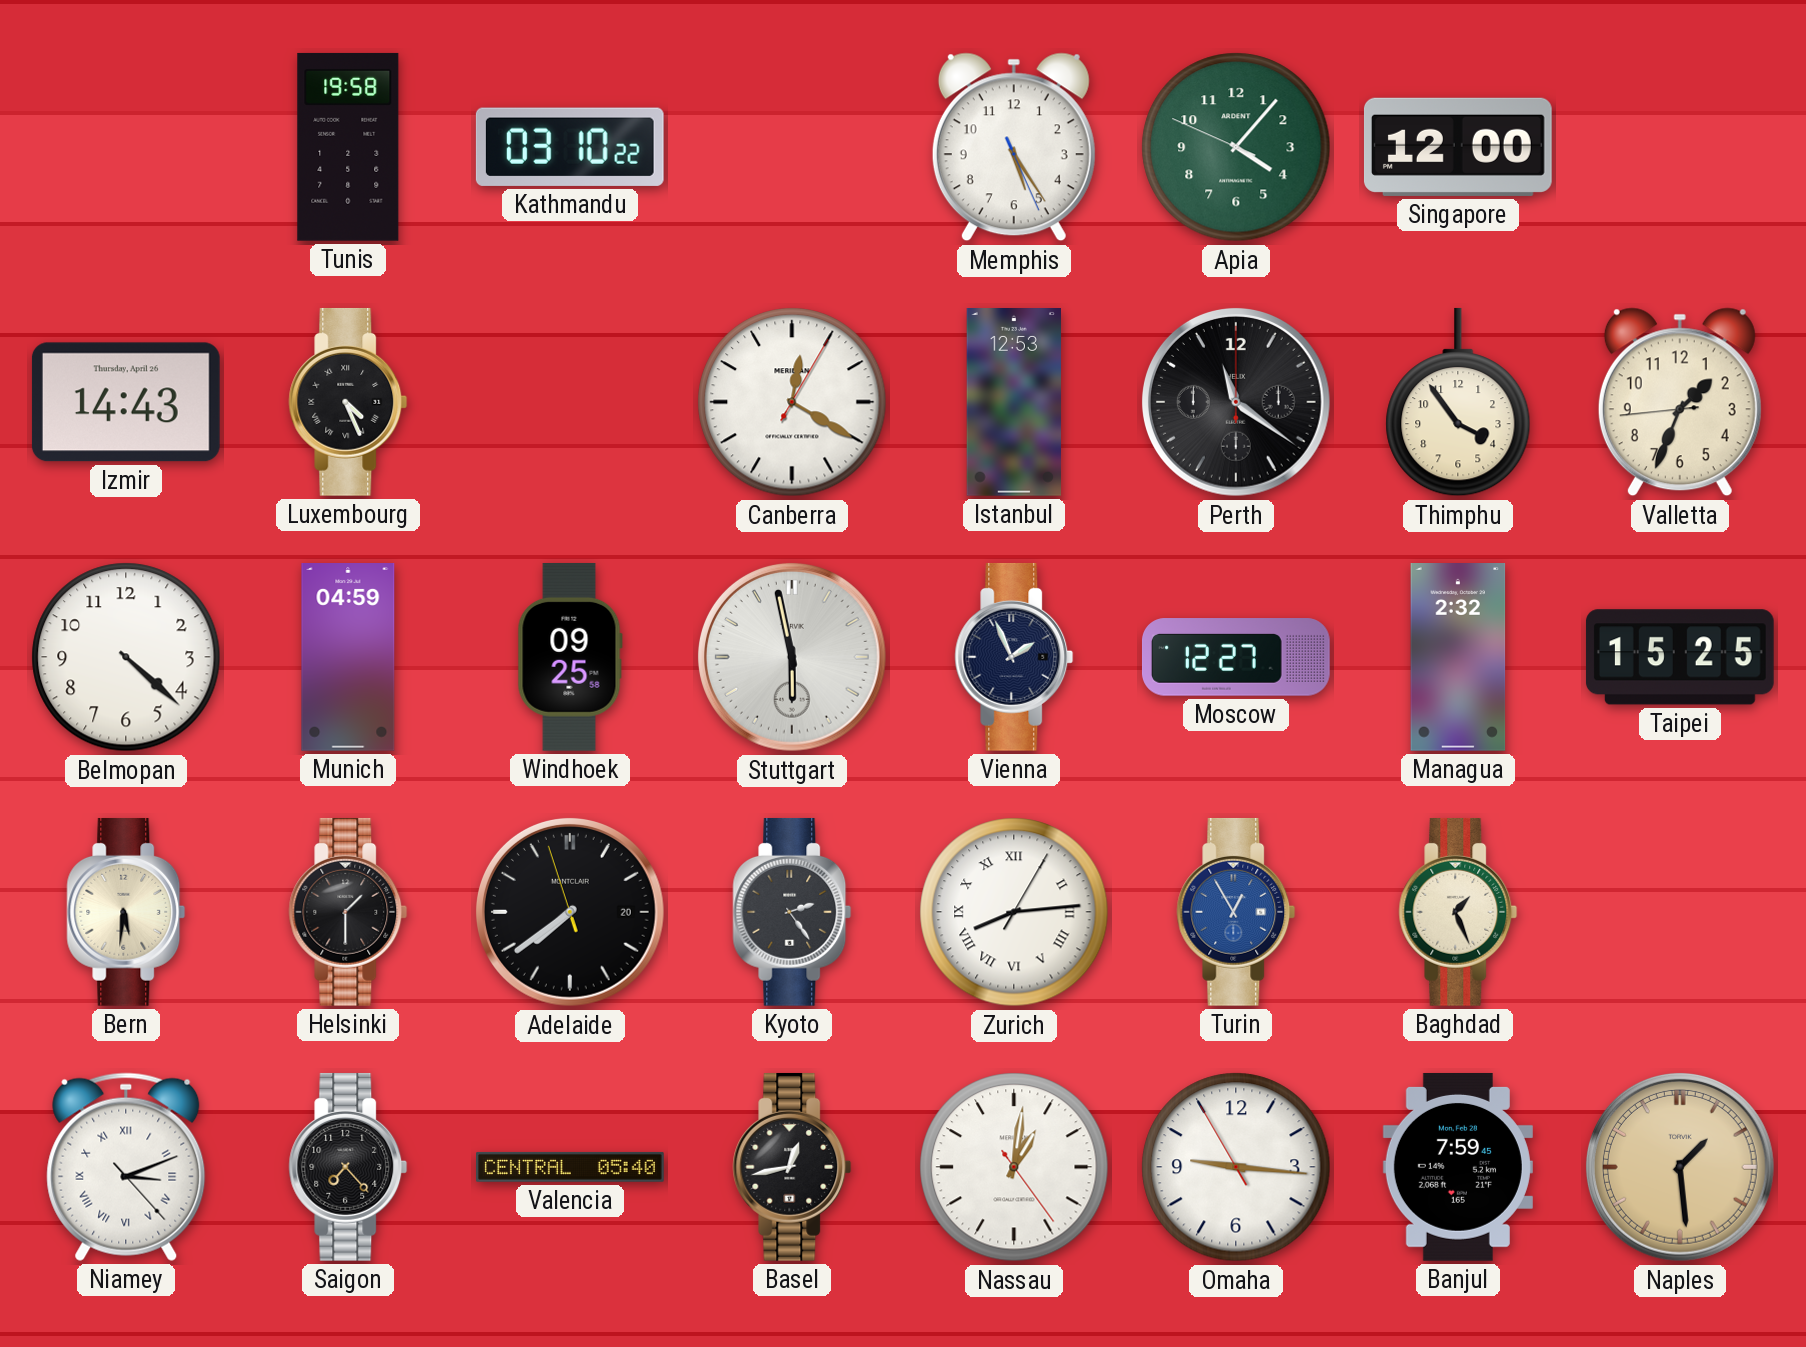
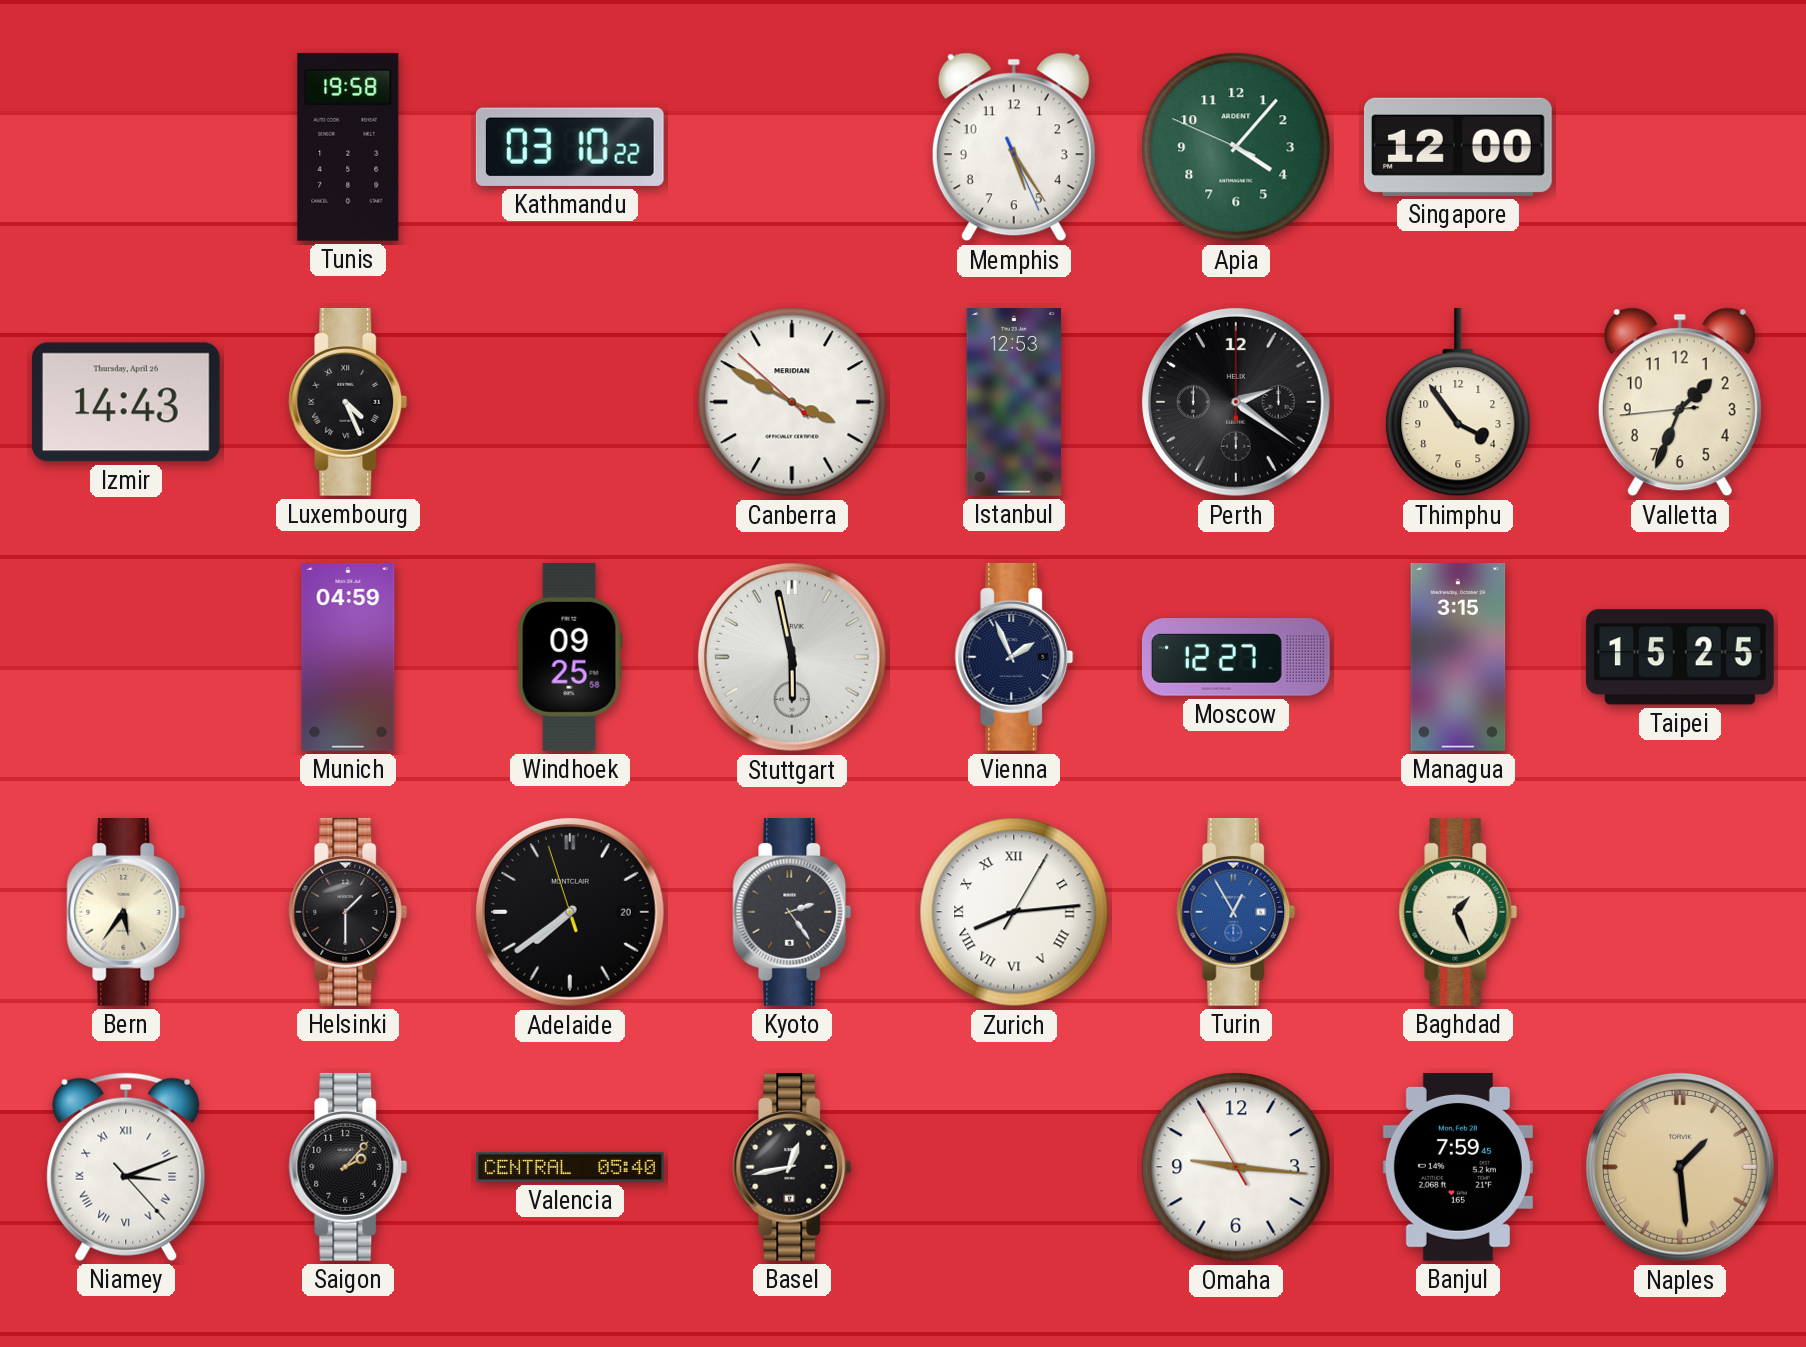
Canberra: 12:20 -> 3:49
Perth: 11:21 -> 2:21
Belmopan: 4:22 -> none
Managua: 2:32 -> 3:15
Bern: 5:31 -> 5:36
Saigon: 7:23 -> 2:07
Nassau: 1:01 -> none
